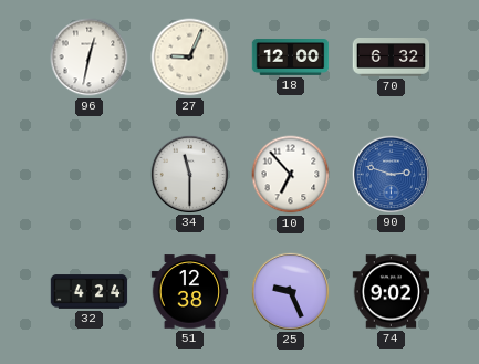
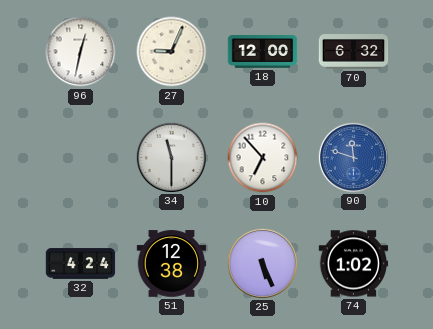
90: 2:48 -> 11:48
25: 9:26 -> 5:26
74: 9:02 -> 1:02
